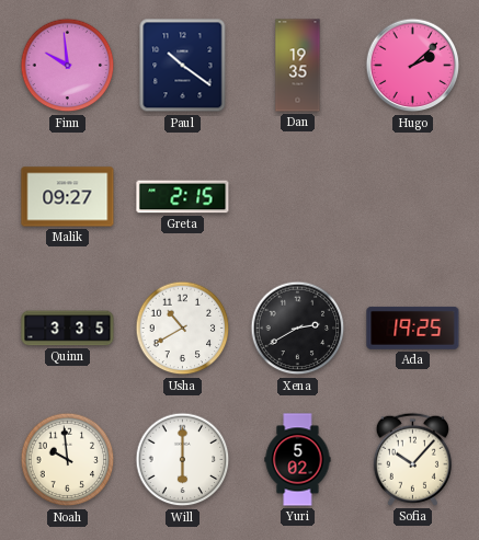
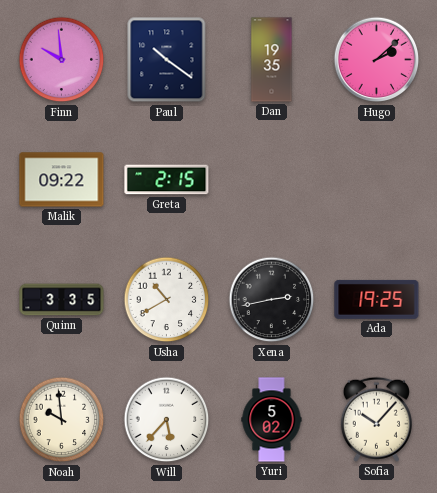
Malik: 09:27 -> 09:22
Xena: 2:40 -> 2:43
Will: 6:00 -> 5:37
